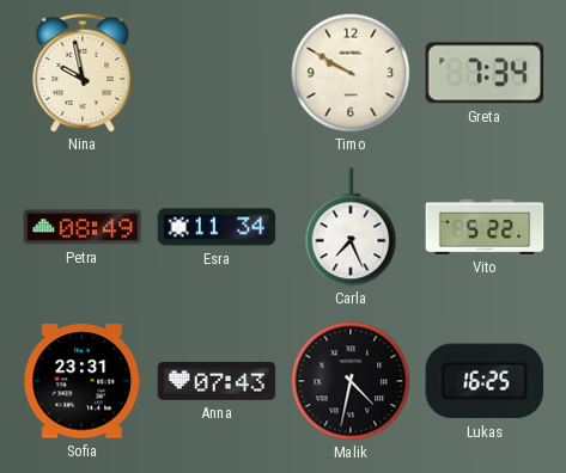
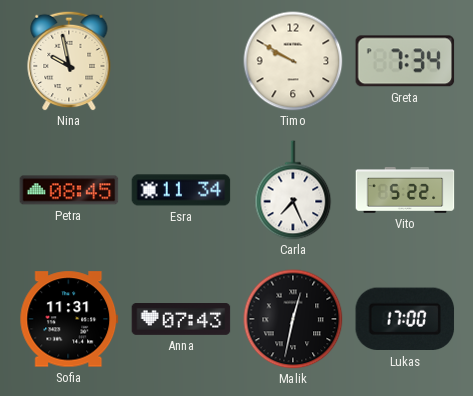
Petra: 08:49 -> 08:45
Sofia: 23:31 -> 11:31
Malik: 4:32 -> 12:32
Lukas: 16:25 -> 17:00
